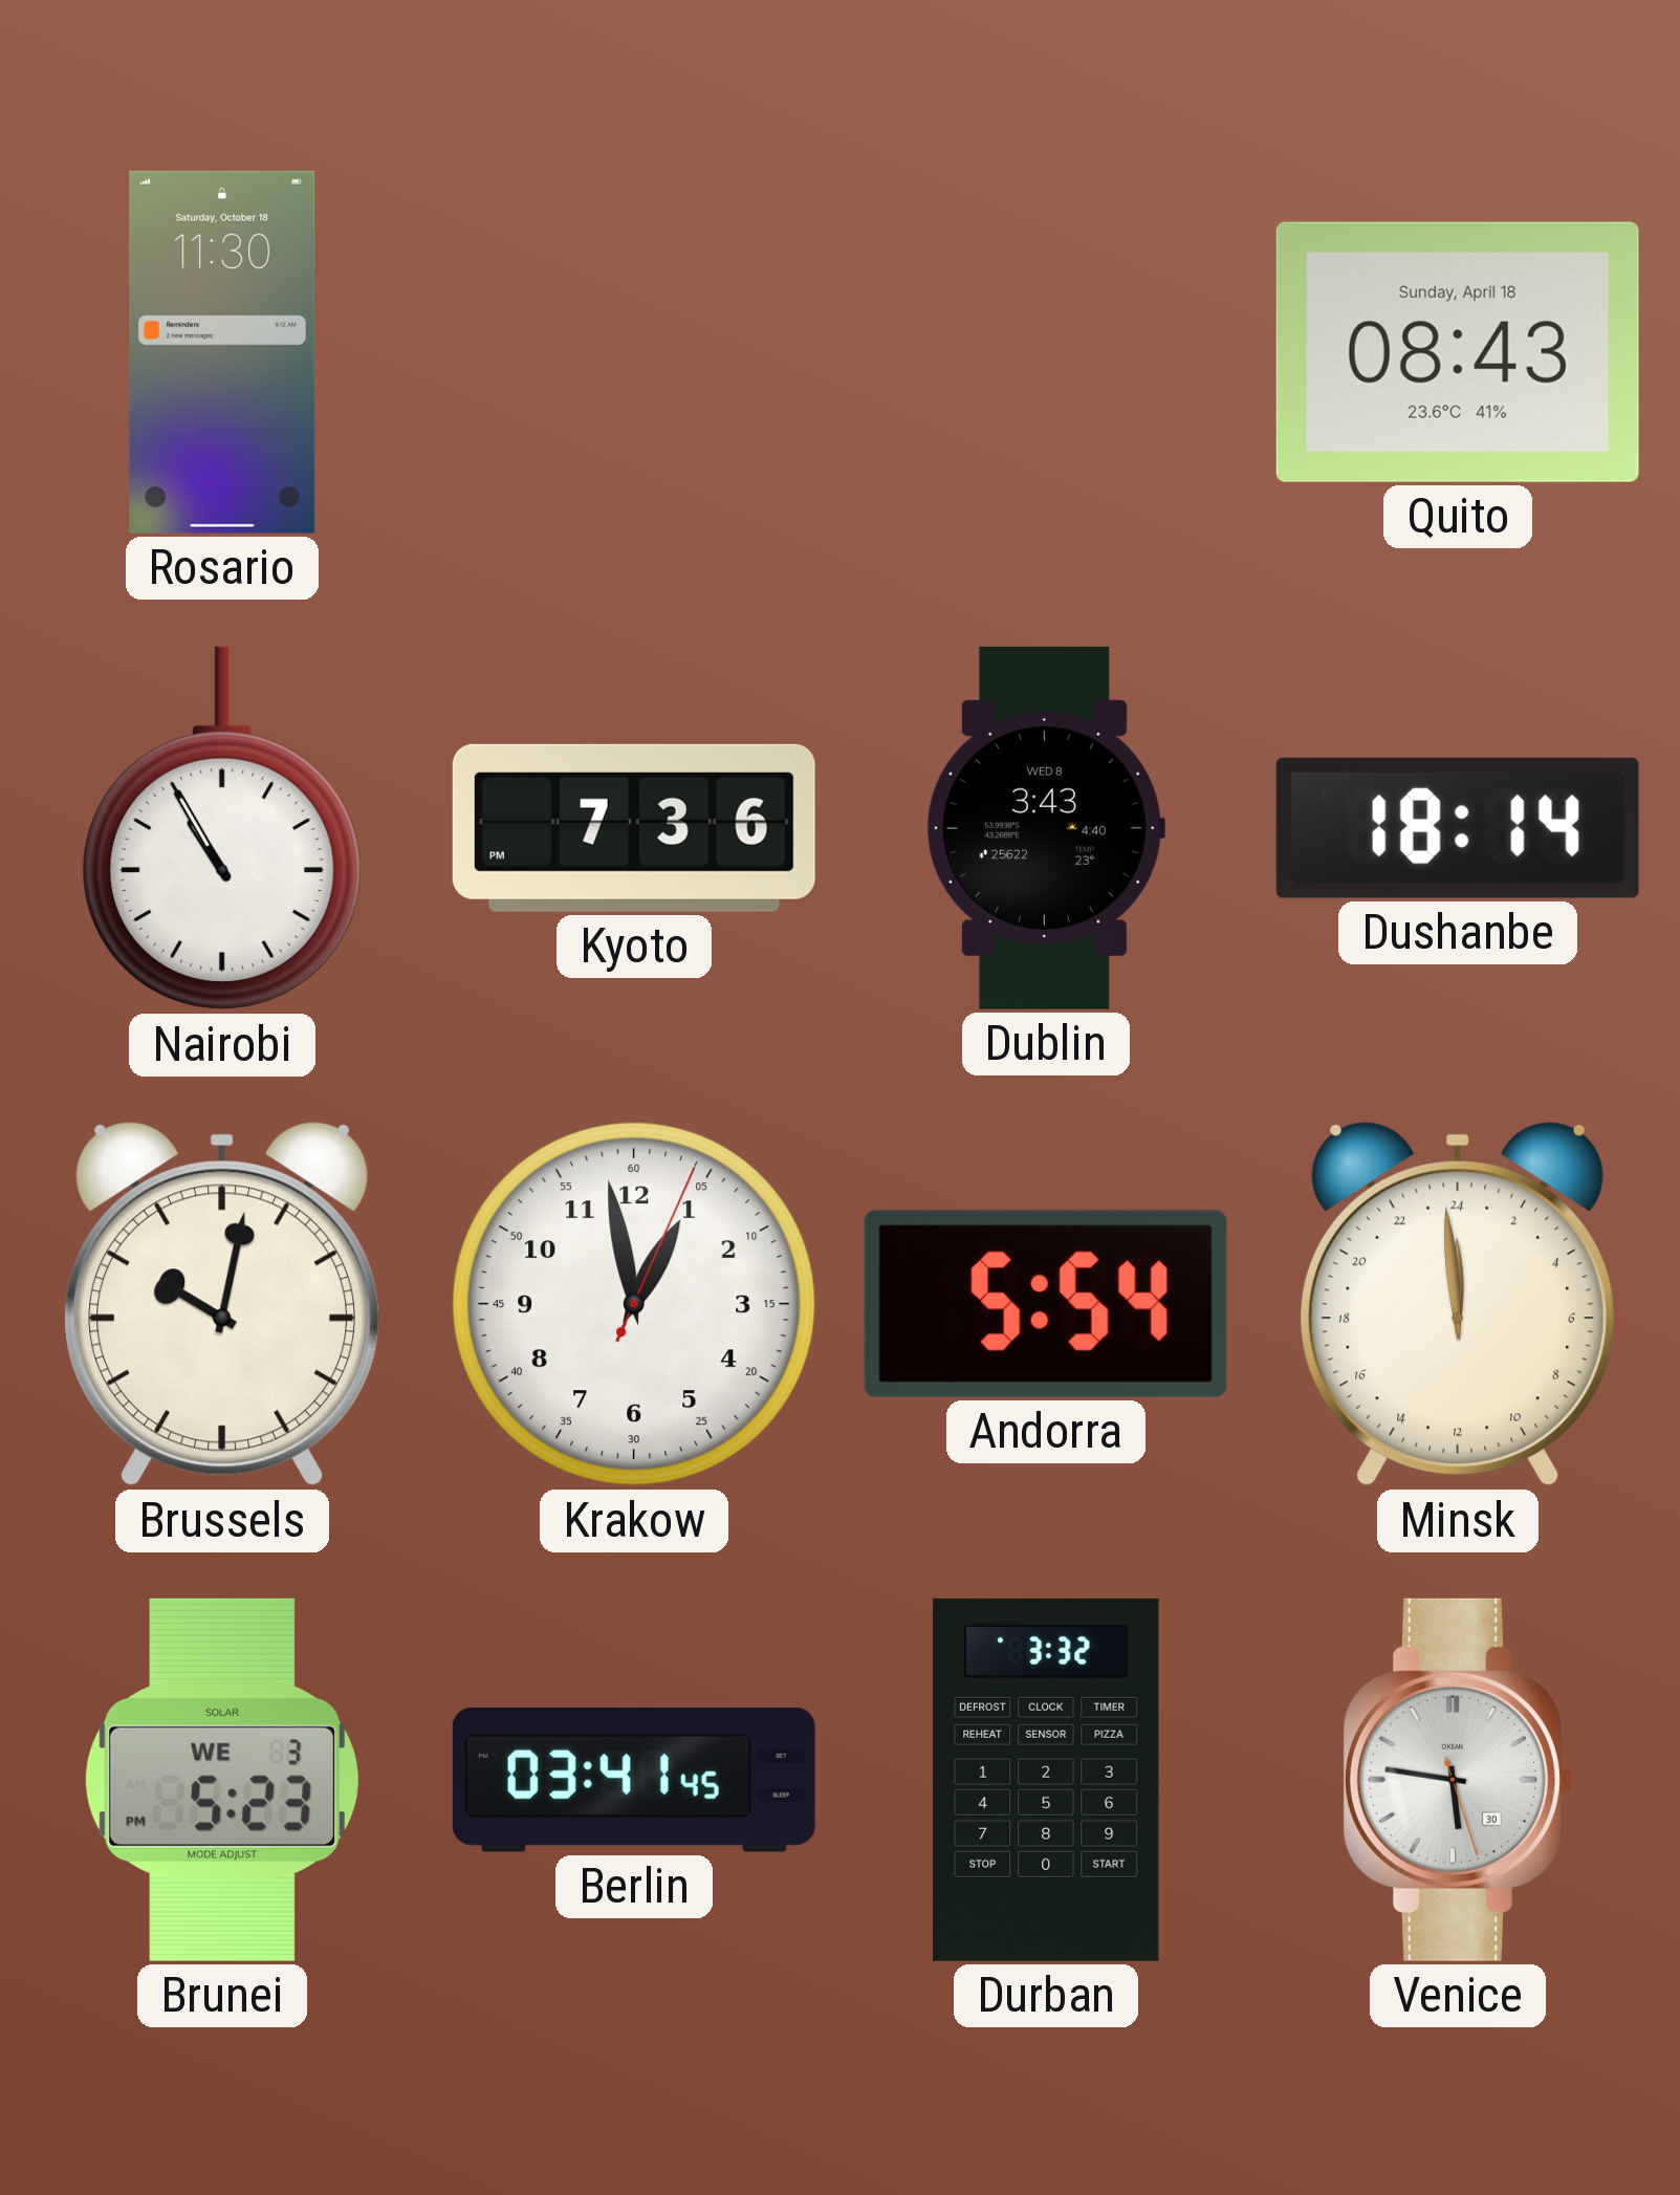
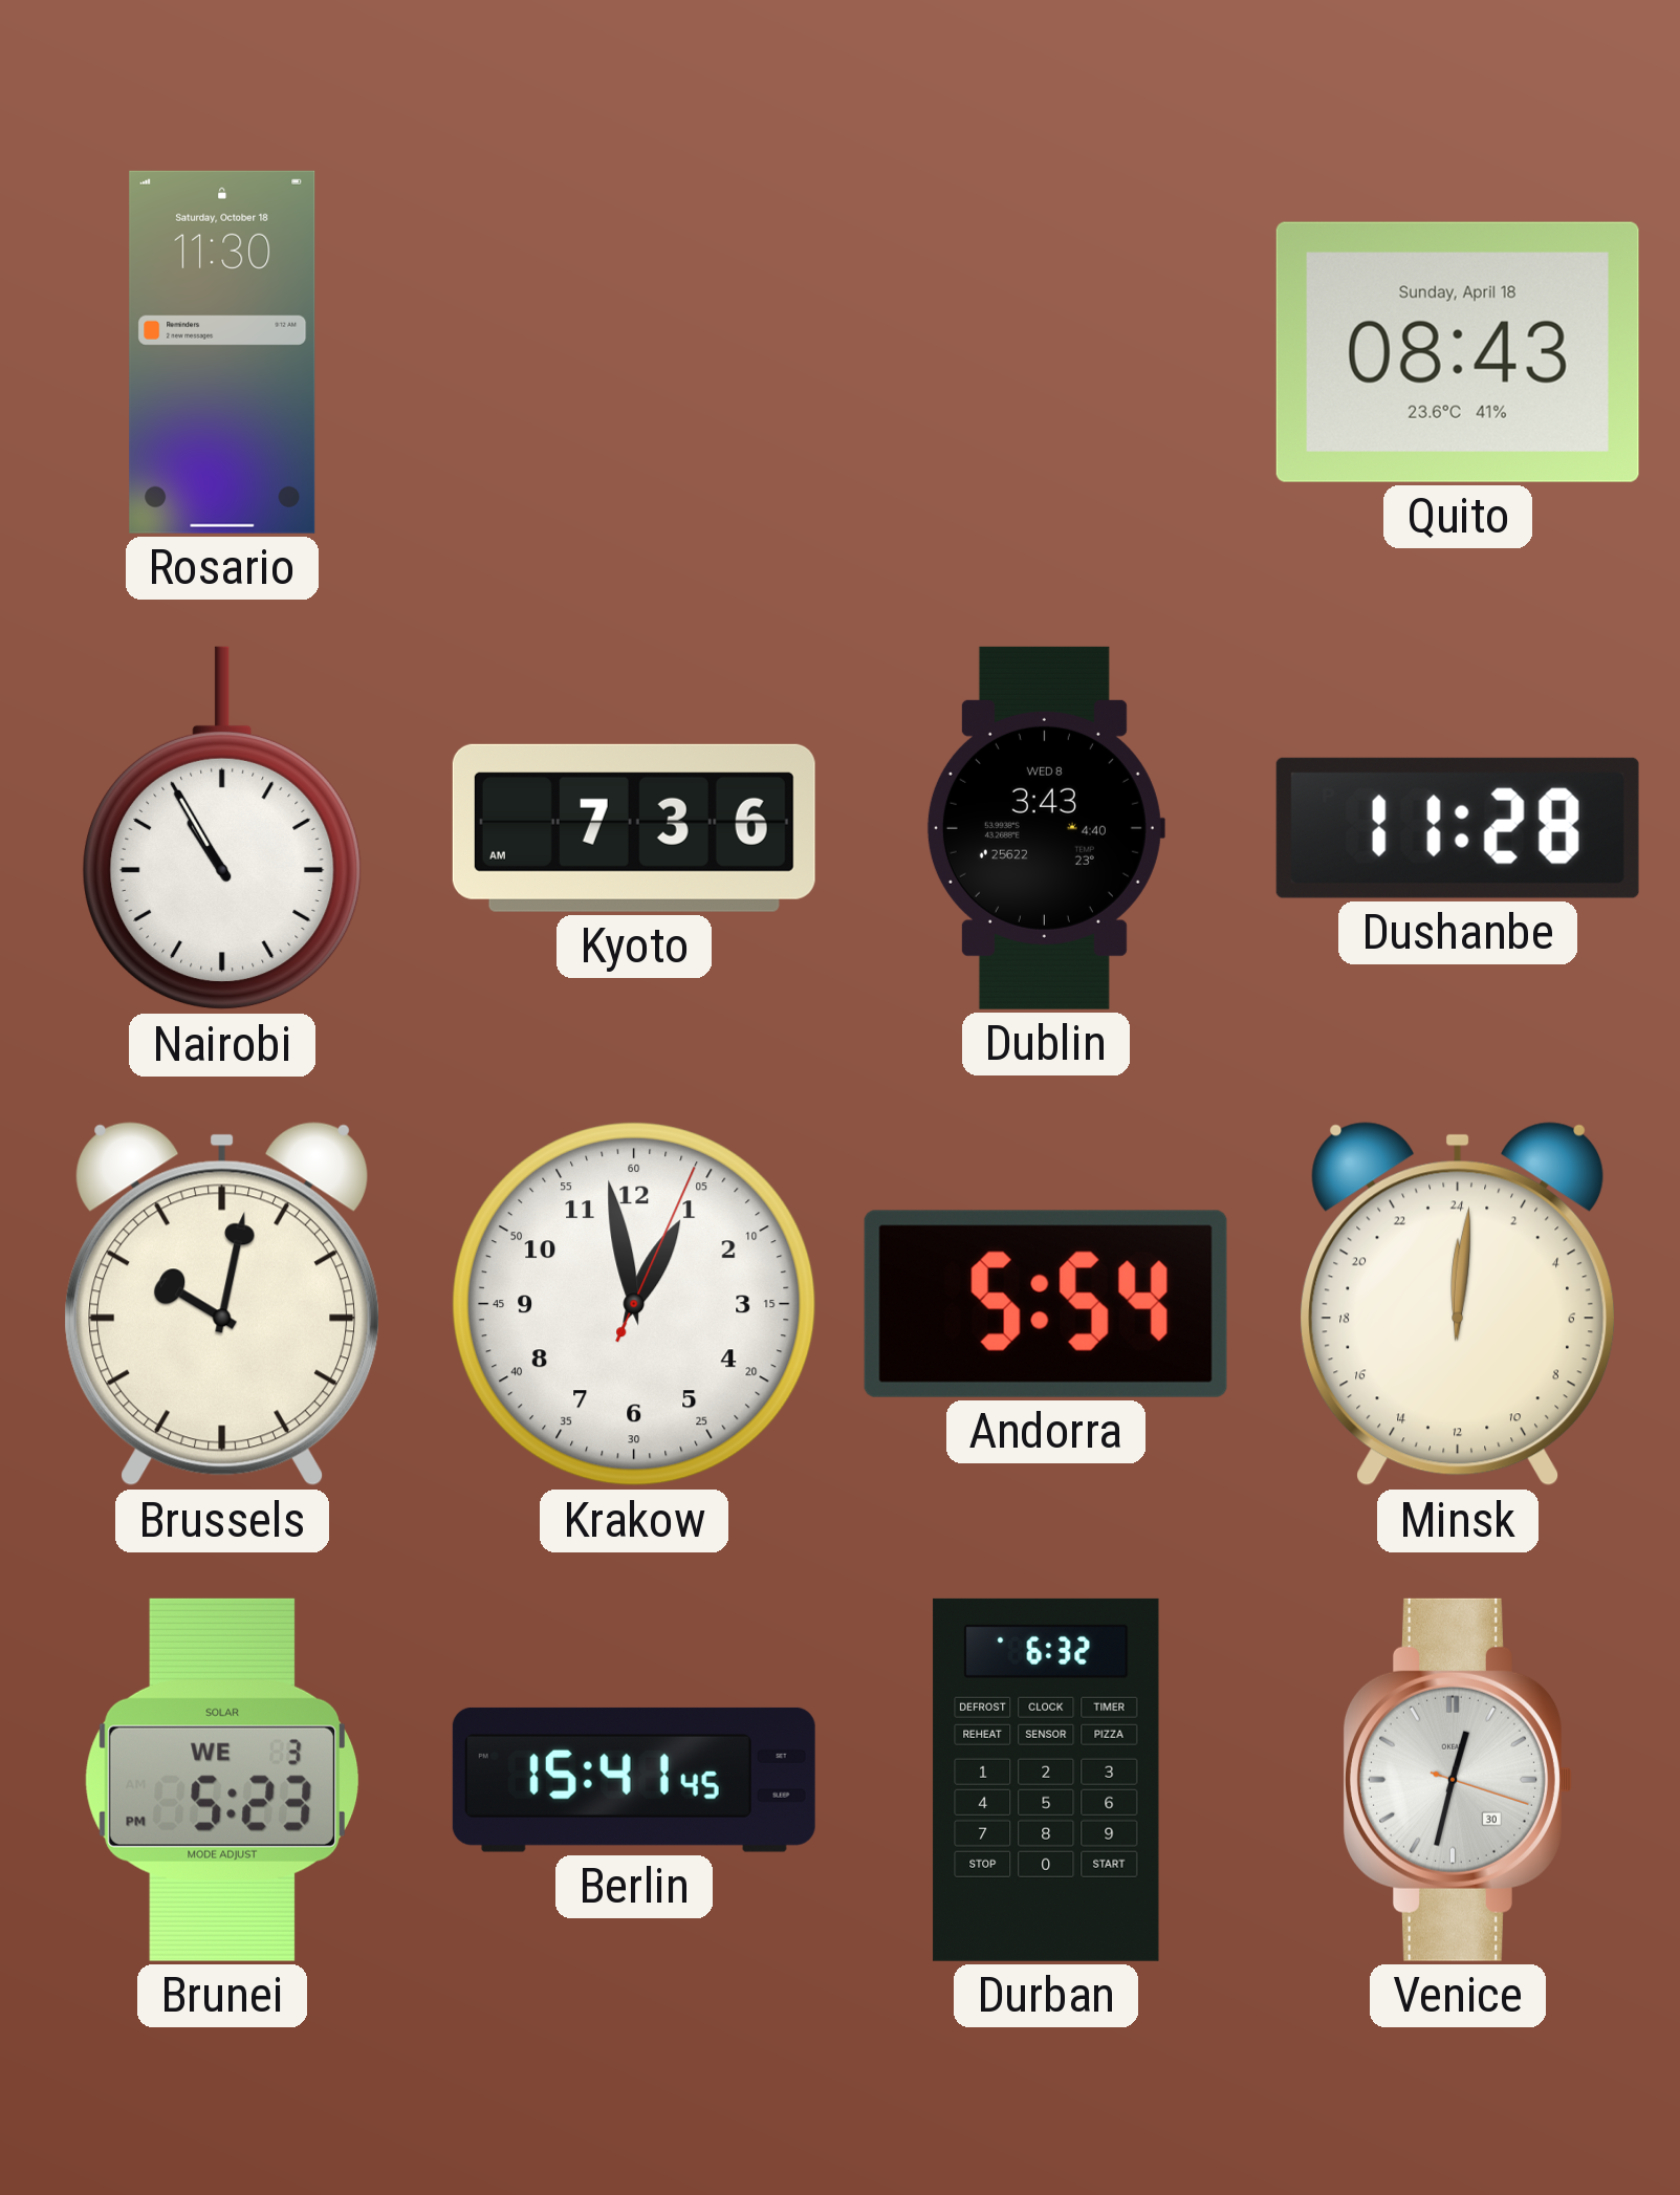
Kyoto: 7:36 PM -> 7:36 AM
Dushanbe: 18:14 -> 11:28
Minsk: 23:59 -> 0:01
Berlin: 03:41 -> 15:41
Durban: 3:32 -> 6:32
Venice: 5:46 -> 12:32
